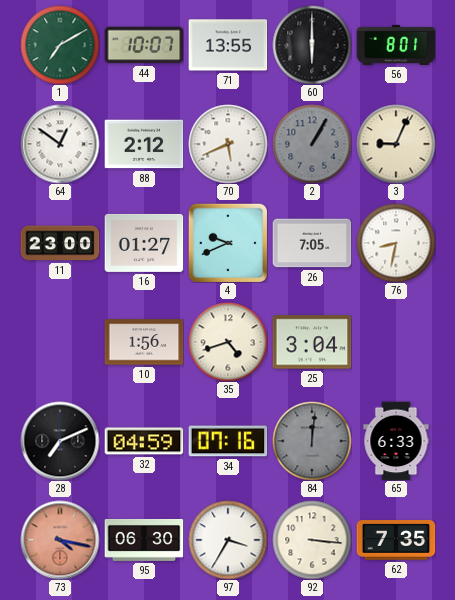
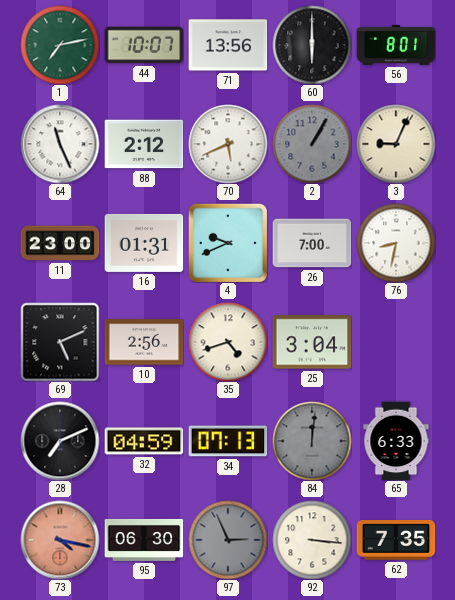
1: 7:10 -> 7:13
71: 13:55 -> 13:56
64: 12:51 -> 11:26
16: 01:27 -> 01:31
26: 7:05 -> 7:00
69: none -> 5:11
10: 1:56 -> 2:56
34: 07:16 -> 07:13
97: 3:35 -> 2:56
97 dial: white -> grey
